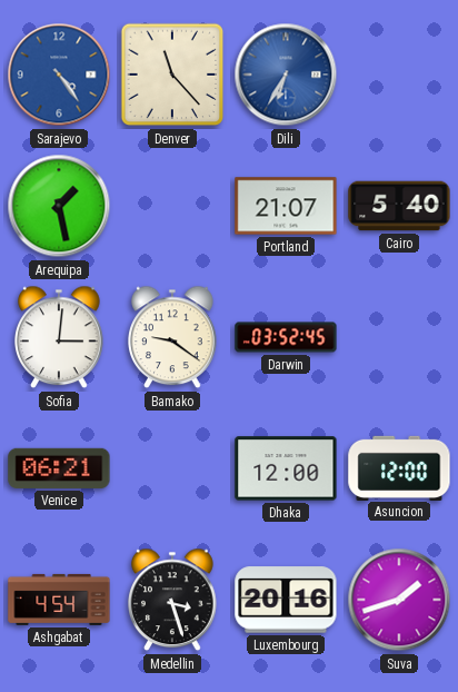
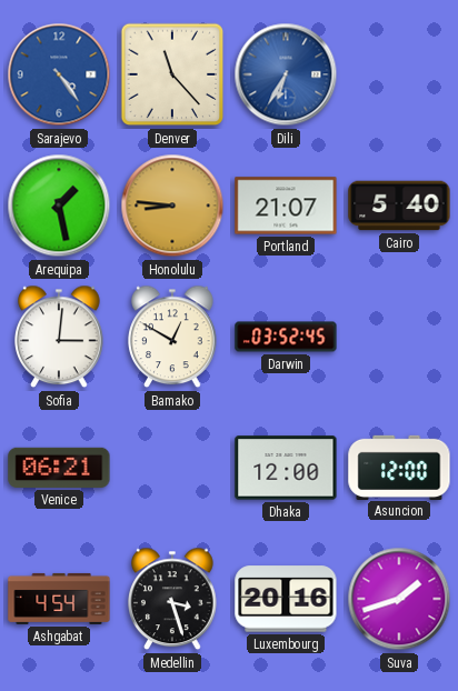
Honolulu: none -> 8:46
Bamako: 9:21 -> 12:50
